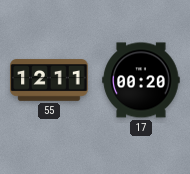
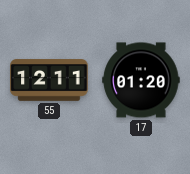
17: 00:20 -> 01:20
